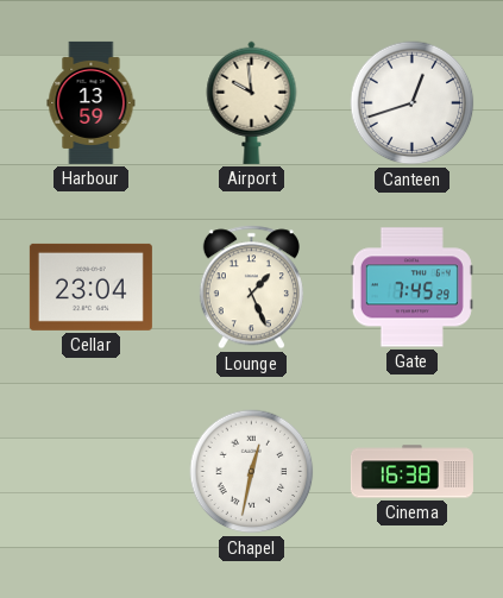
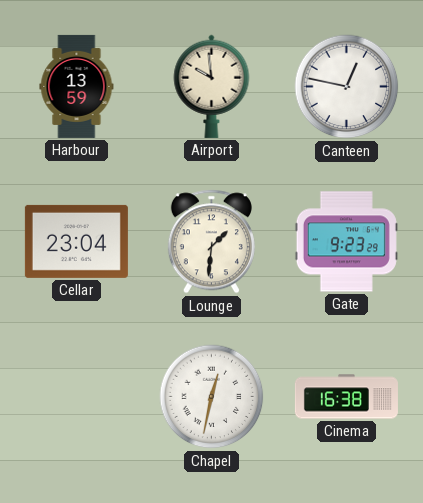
Canteen: 12:42 -> 12:47
Lounge: 1:26 -> 1:31
Gate: 7:45 -> 9:23
